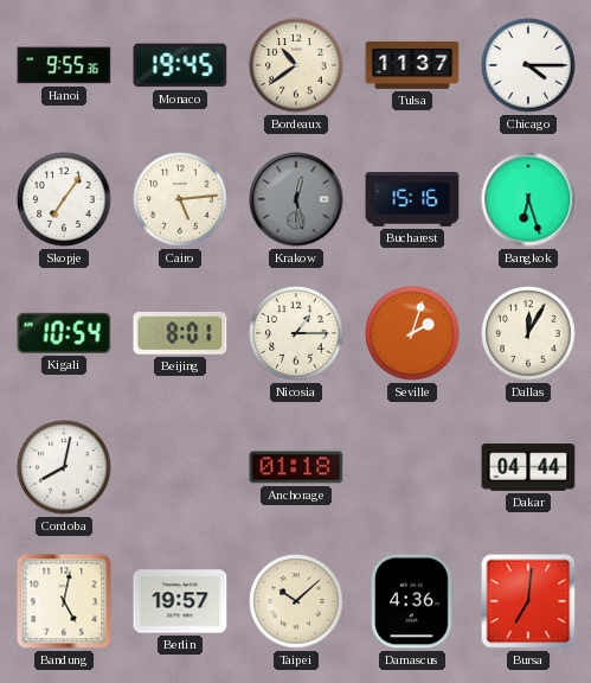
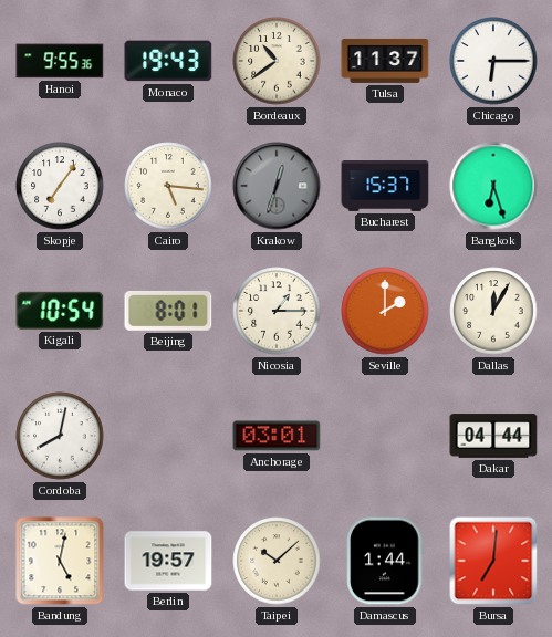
Monaco: 19:45 -> 19:43
Chicago: 4:15 -> 6:15
Cairo: 5:14 -> 5:16
Krakow: 12:28 -> 12:33
Bucharest: 15:16 -> 15:37
Seville: 2:03 -> 2:00
Anchorage: 01:18 -> 03:01
Damascus: 4:36 -> 1:44
